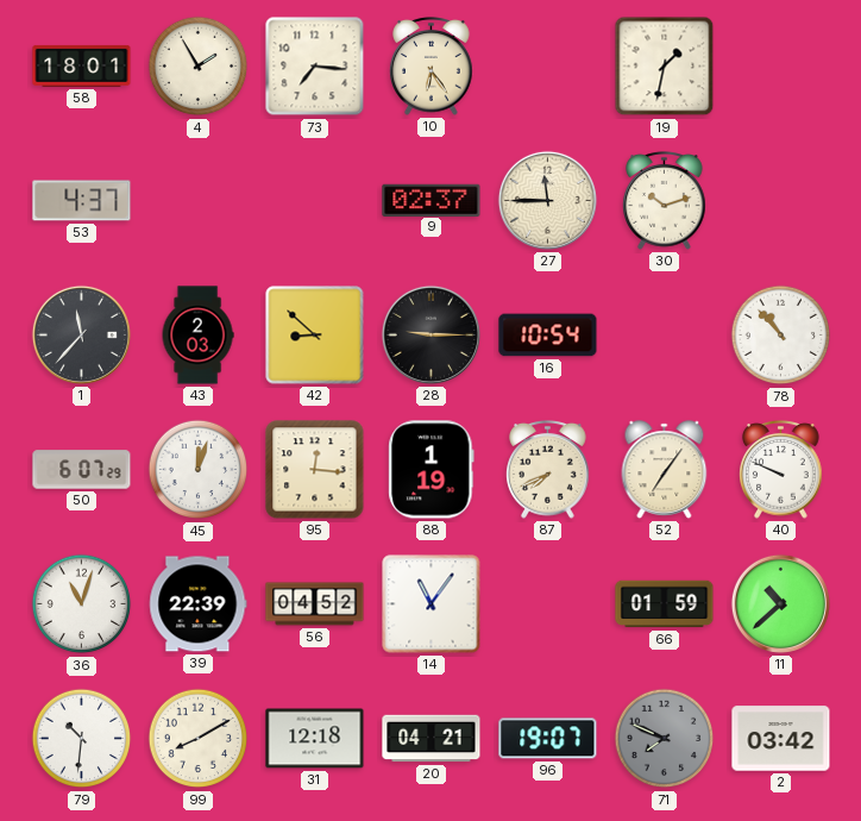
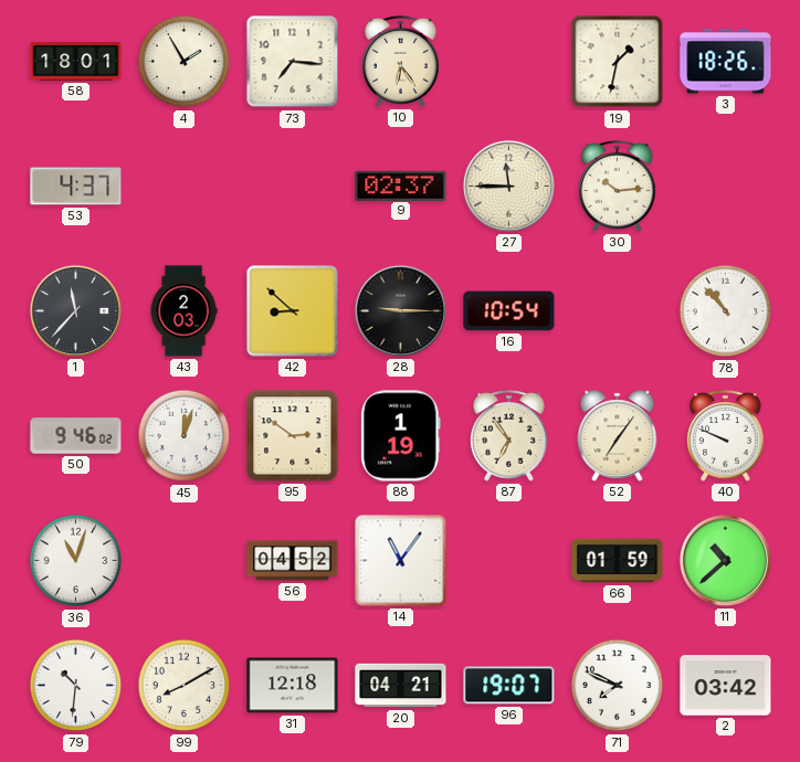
3: none -> 18:26
30: 10:12 -> 10:14
50: 6:07 -> 9:46
95: 12:16 -> 2:51
87: 7:41 -> 6:54
39: 22:39 -> none
71 dial: grey -> white
